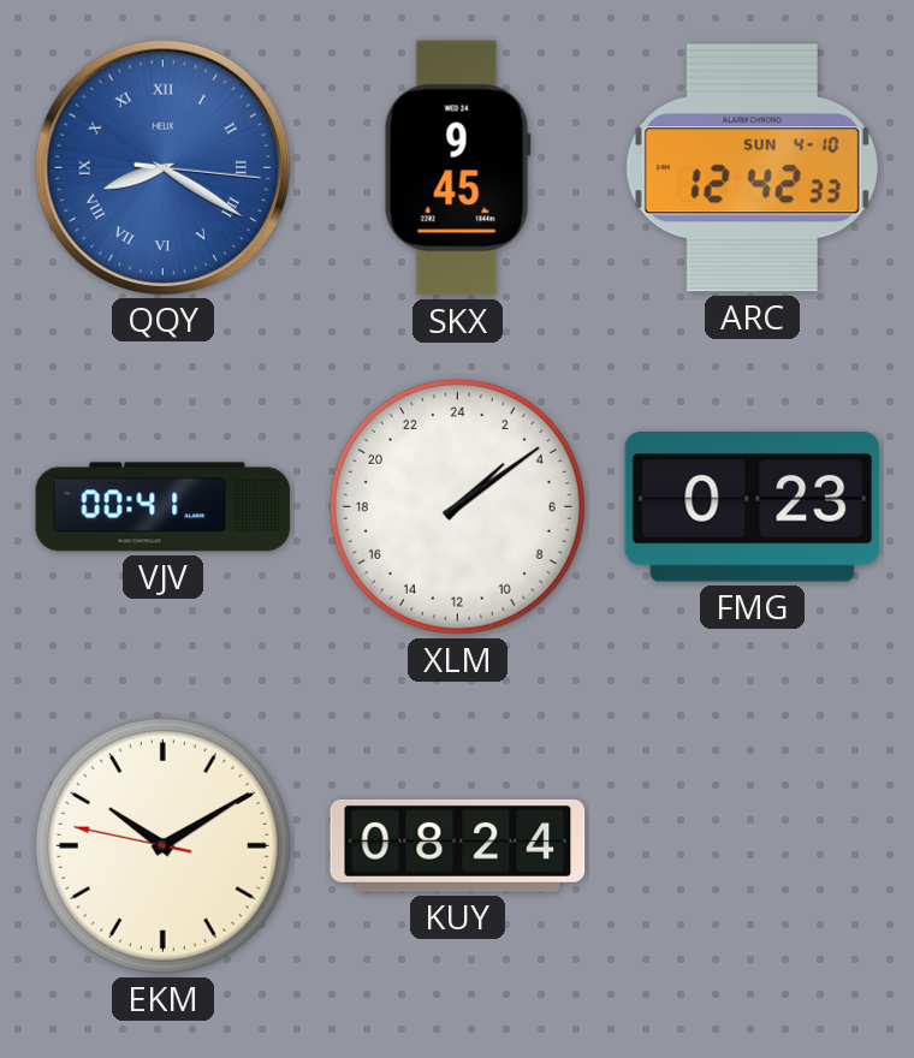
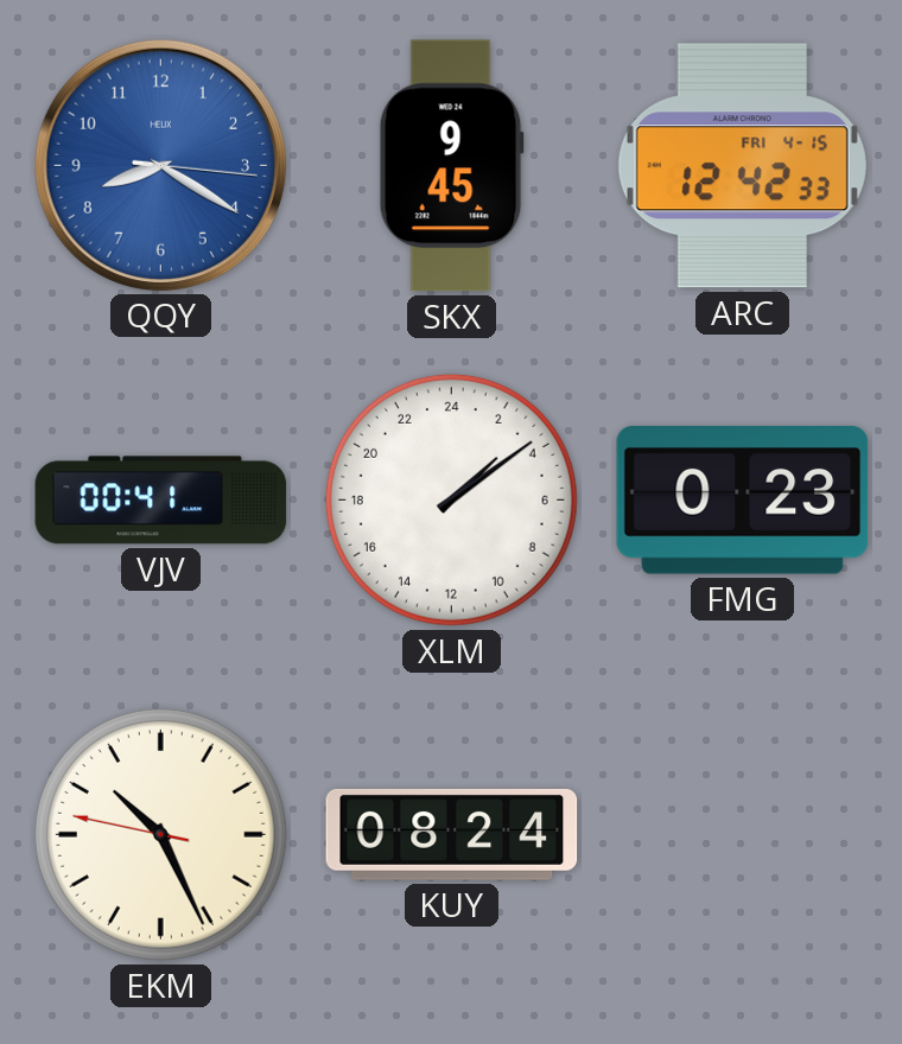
QQY numerals: Roman -> Arabic
ARC date: SUN 4-10 -> FRI 4-15
EKM: 10:09 -> 10:25
